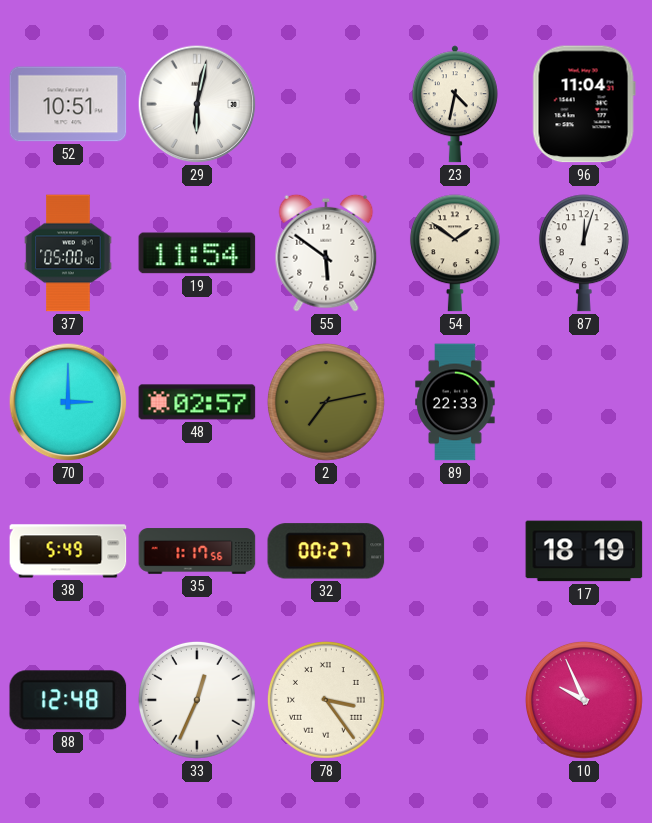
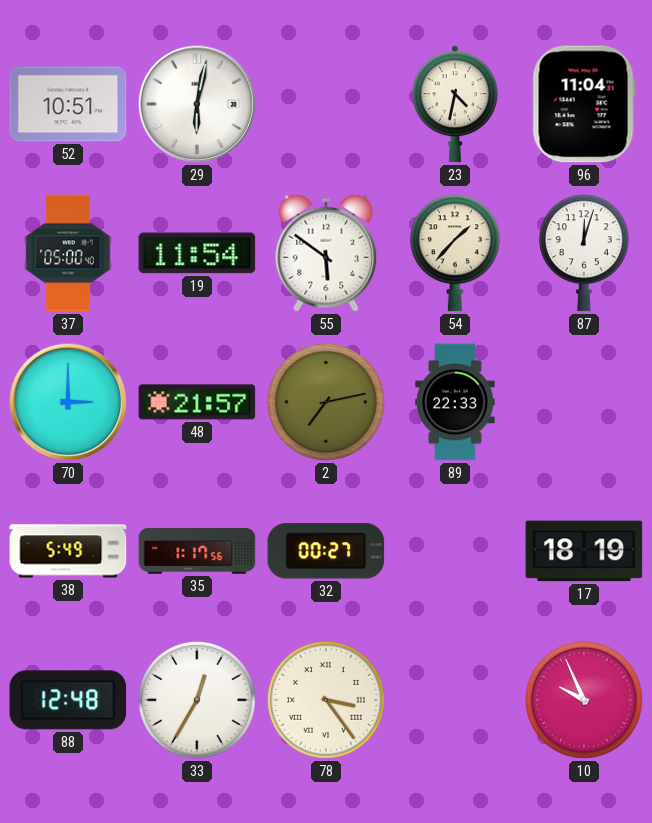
54: 1:51 -> 1:37
48: 02:57 -> 21:57
33: 12:34 -> 12:35
